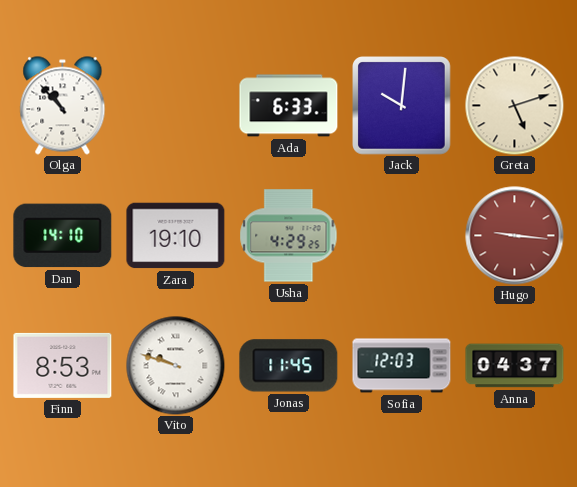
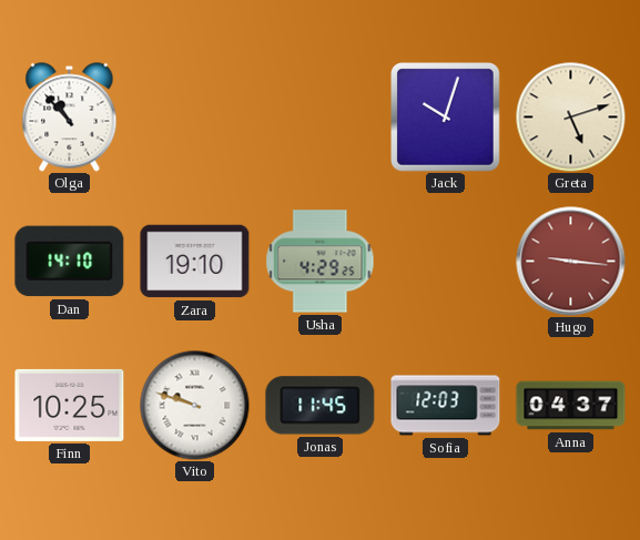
Ada: 6:33 -> none
Jack: 10:01 -> 10:03
Finn: 8:53 -> 10:25
